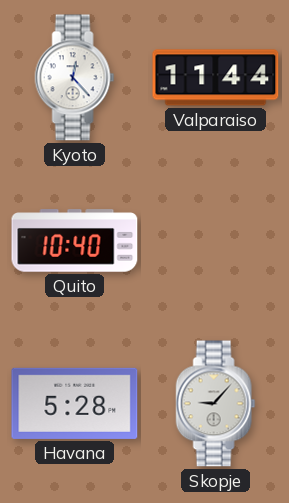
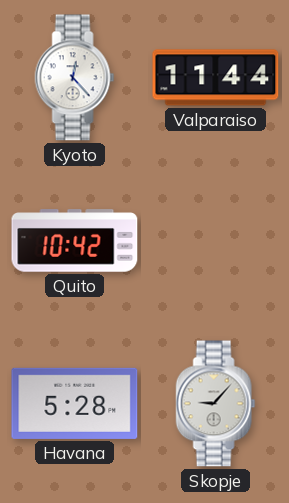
Quito: 10:40 -> 10:42
